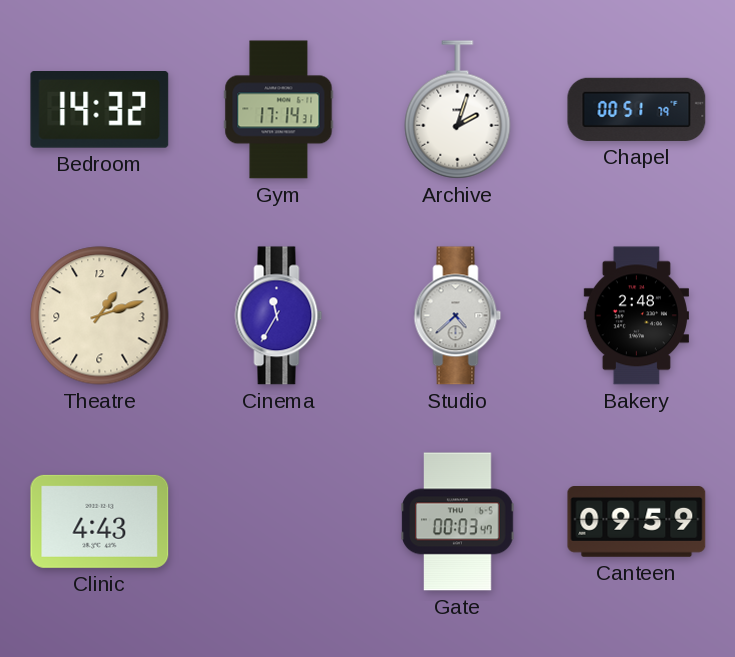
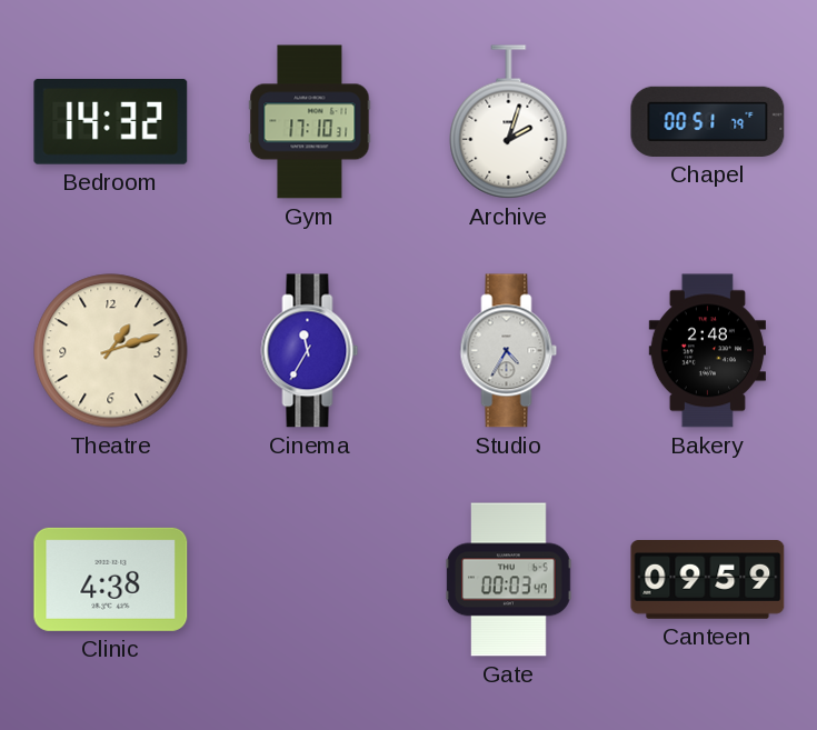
Gym: 17:14 -> 17:10
Studio: 4:38 -> 4:35
Clinic: 4:43 -> 4:38
